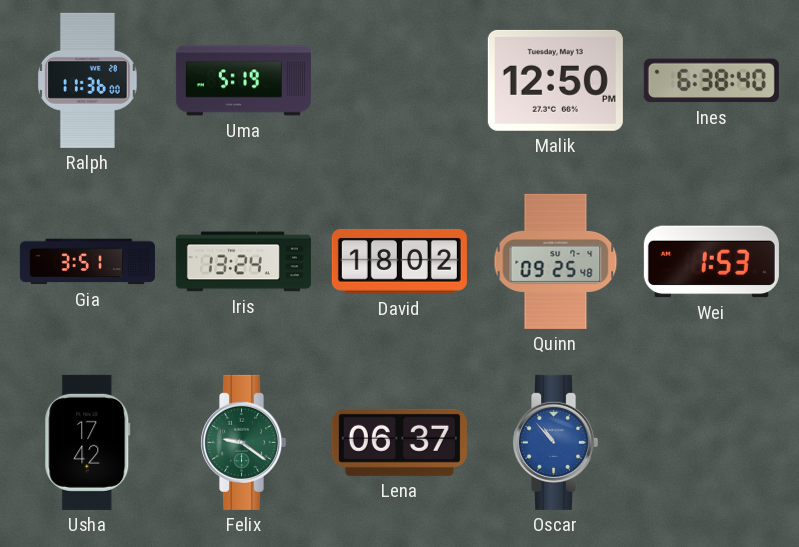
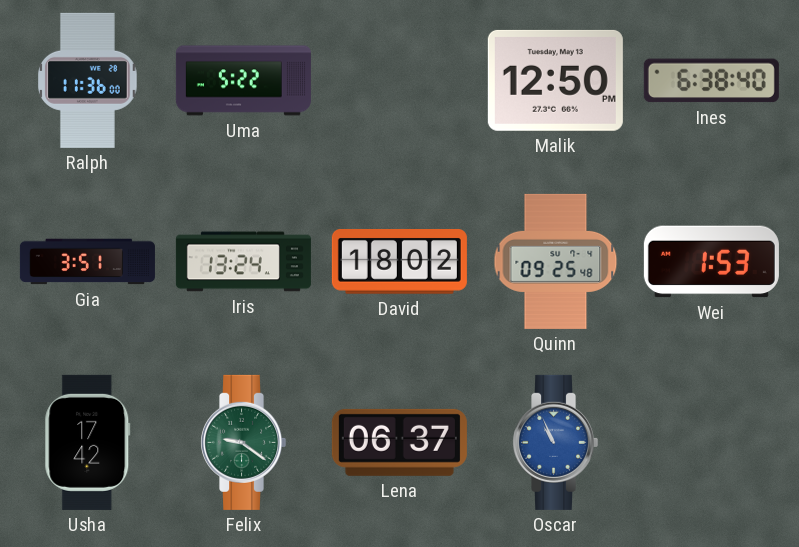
Uma: 5:19 -> 5:22
Oscar: 10:53 -> 10:56
